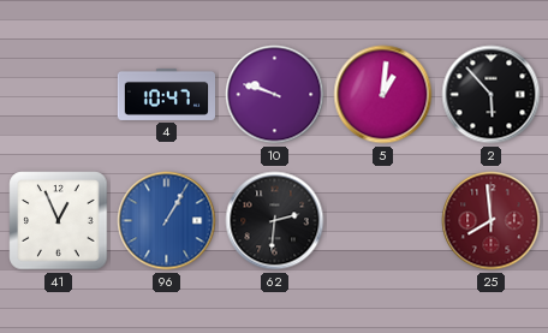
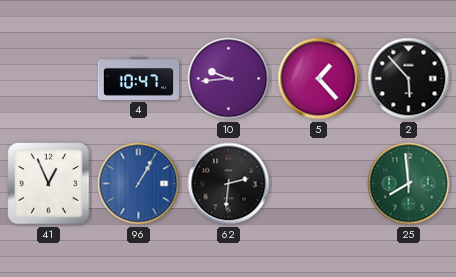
10: 9:48 -> 9:44
5: 1:01 -> 1:23
25 dial: burgundy -> green
